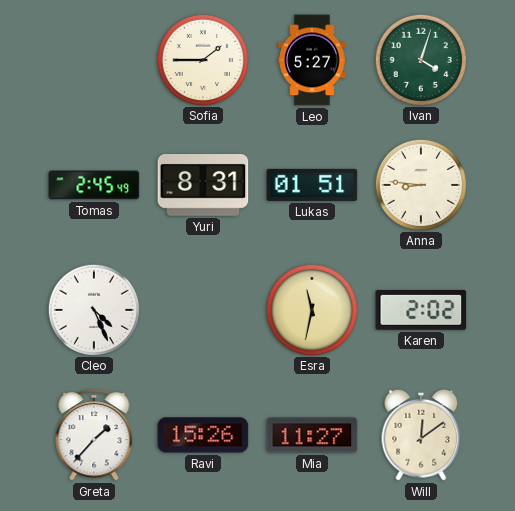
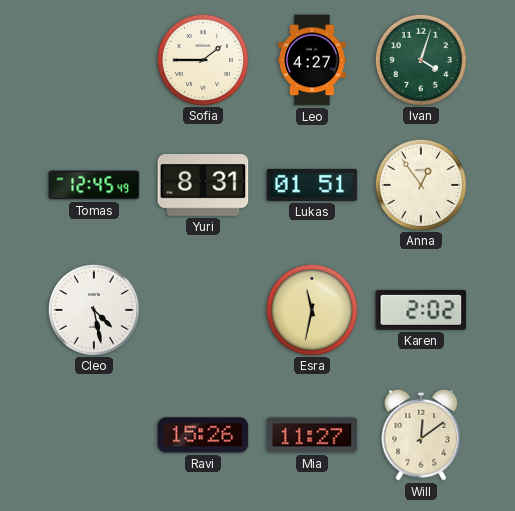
Leo: 5:27 -> 4:27
Tomas: 2:45 -> 12:45
Anna: 8:46 -> 12:54
Cleo: 4:26 -> 4:28
Greta: 1:37 -> none
